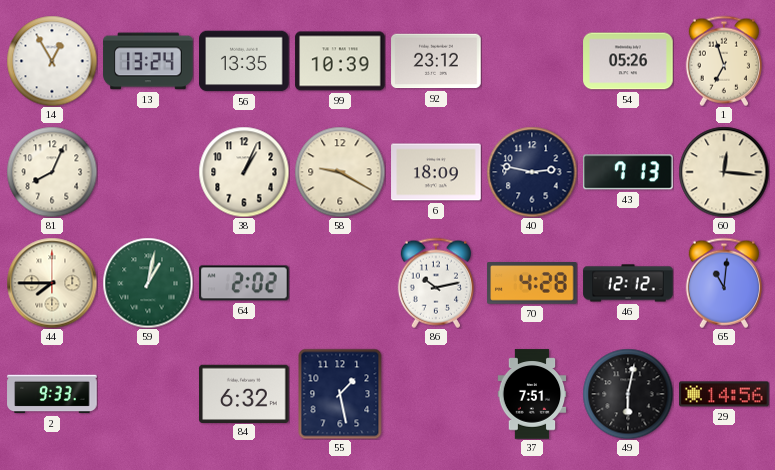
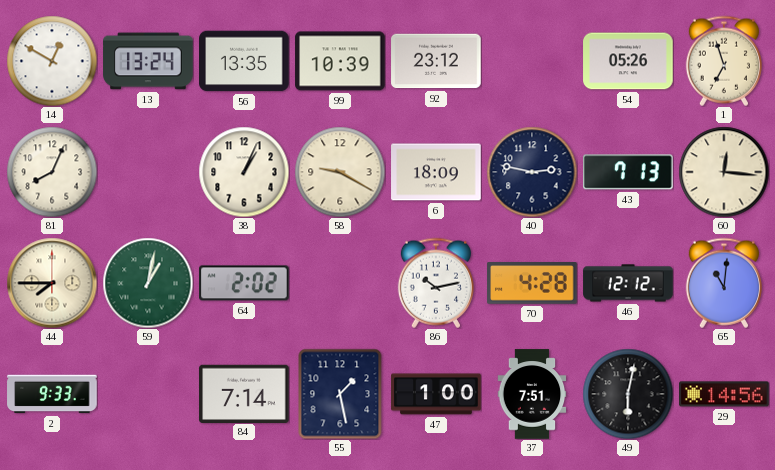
14: 12:55 -> 12:50
84: 6:32 -> 7:14
47: none -> 1:00
